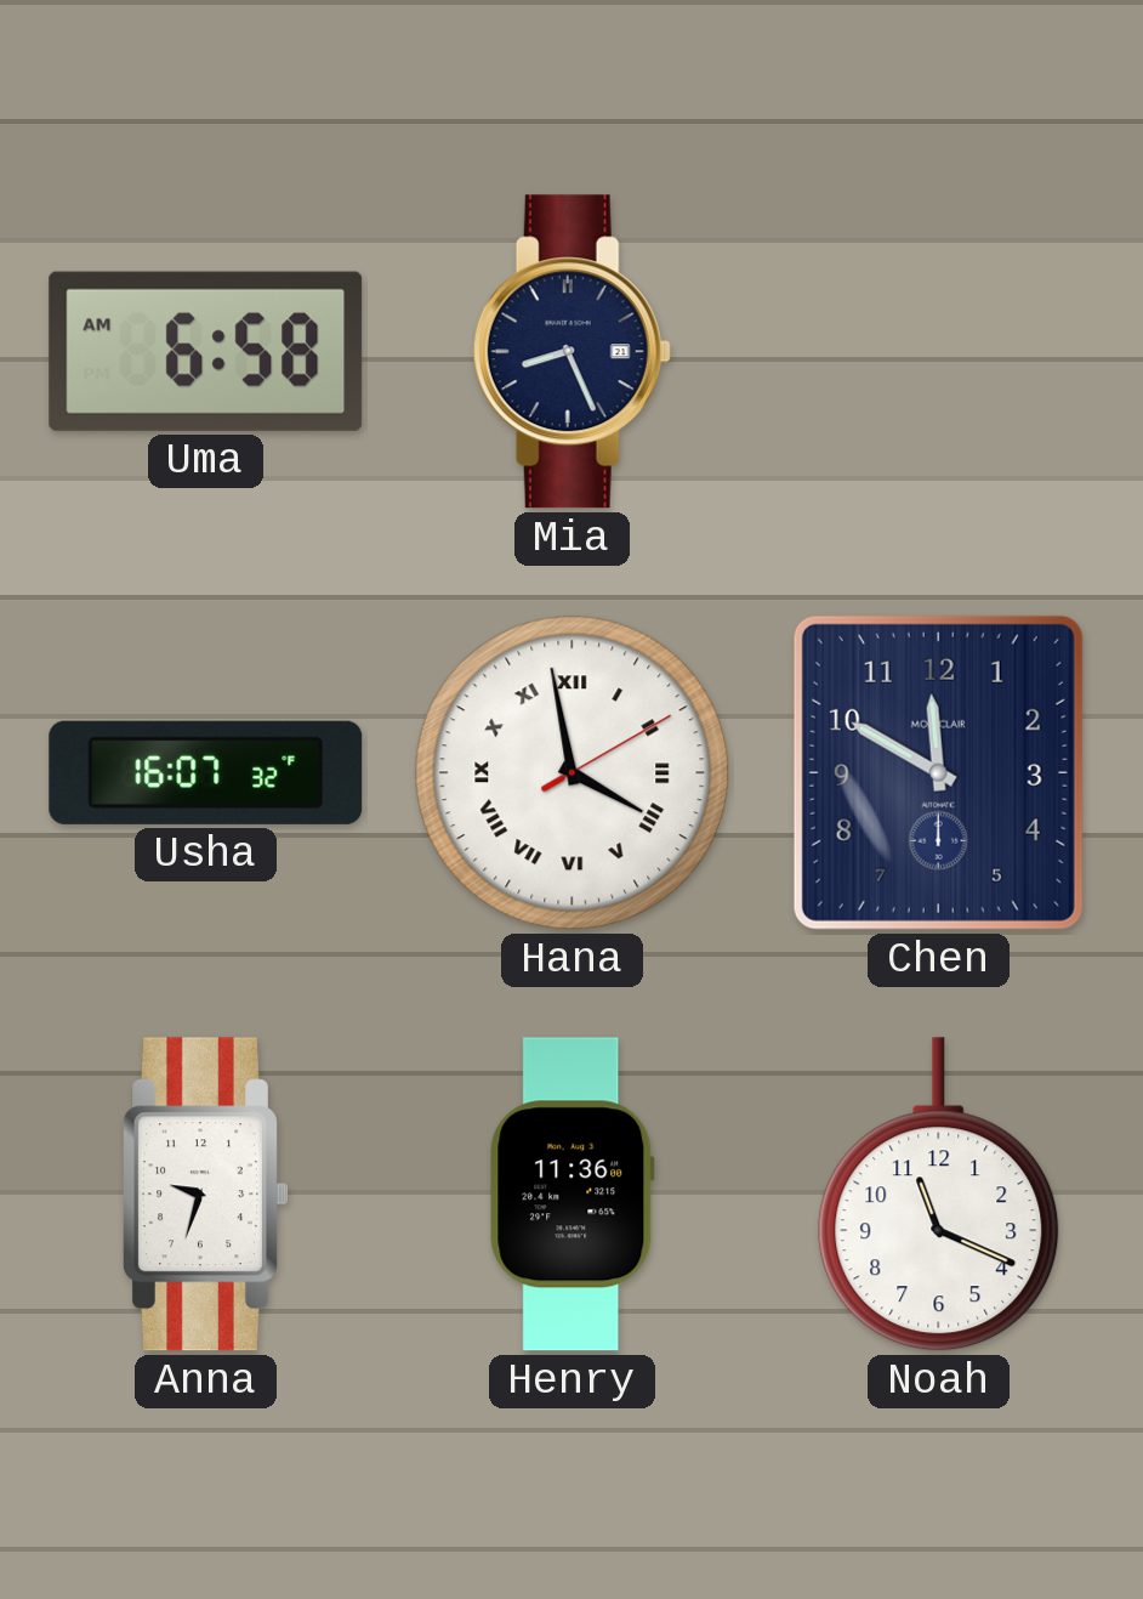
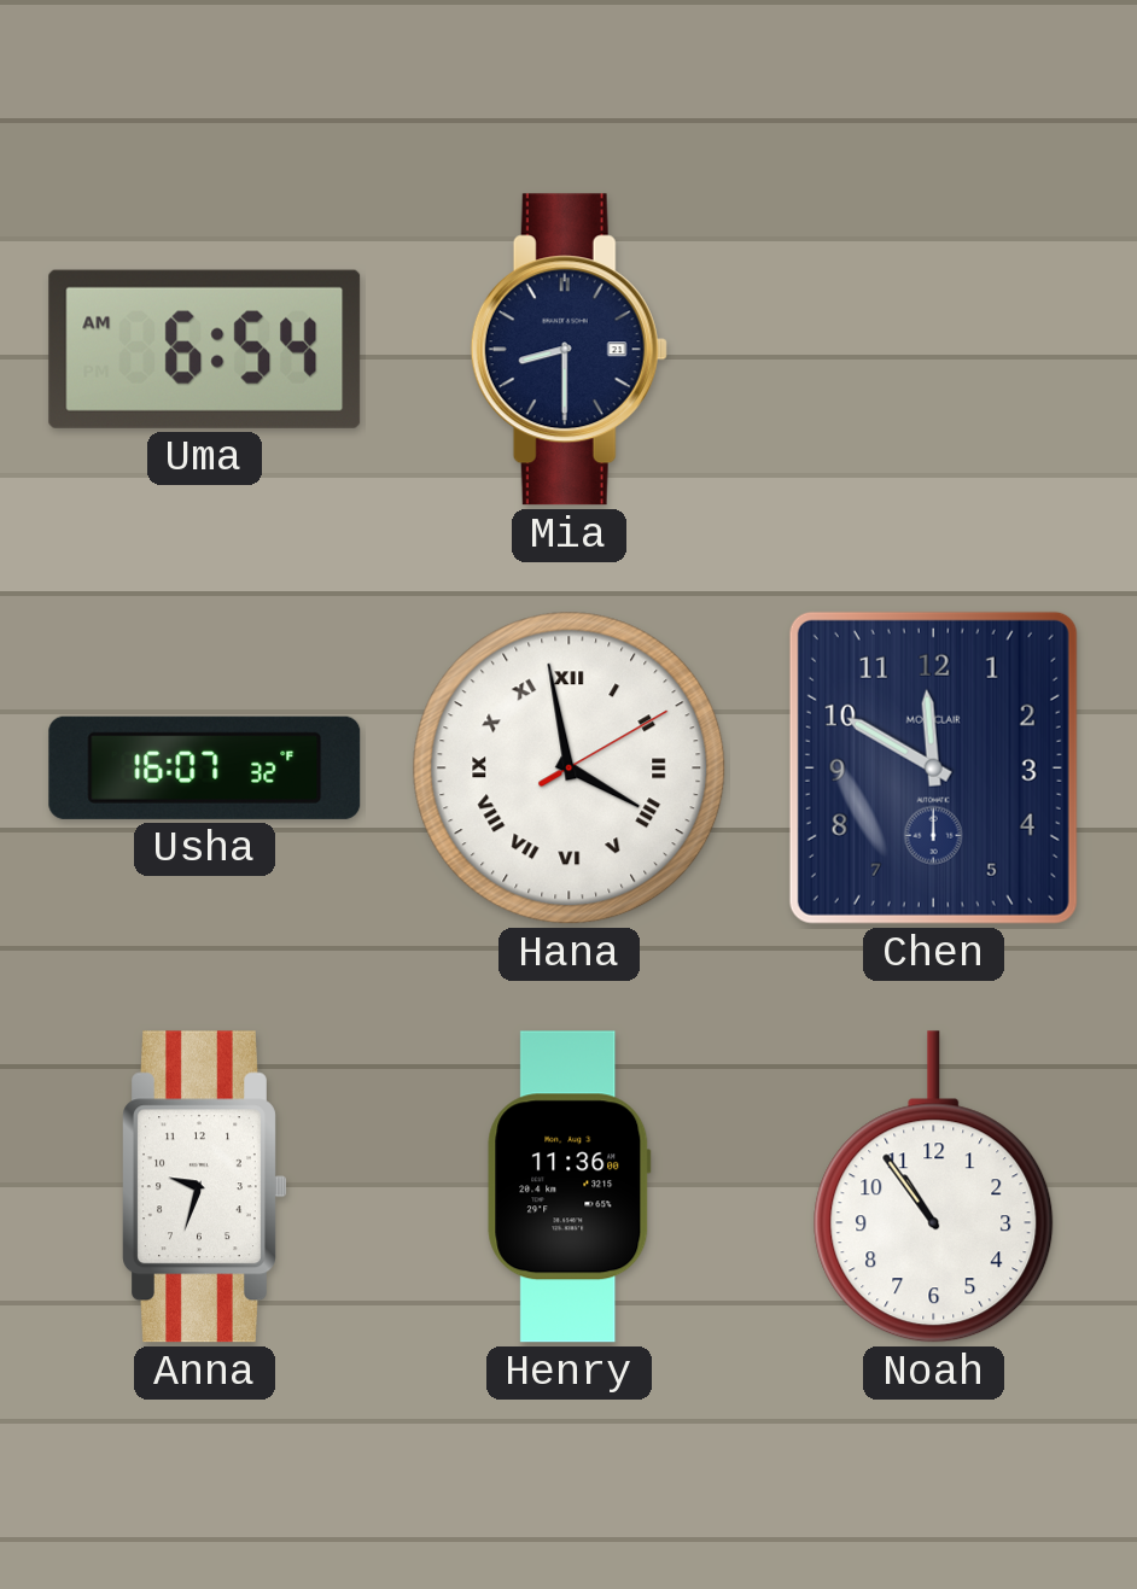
Uma: 6:58 -> 6:54
Mia: 8:26 -> 8:30
Noah: 11:19 -> 10:54
